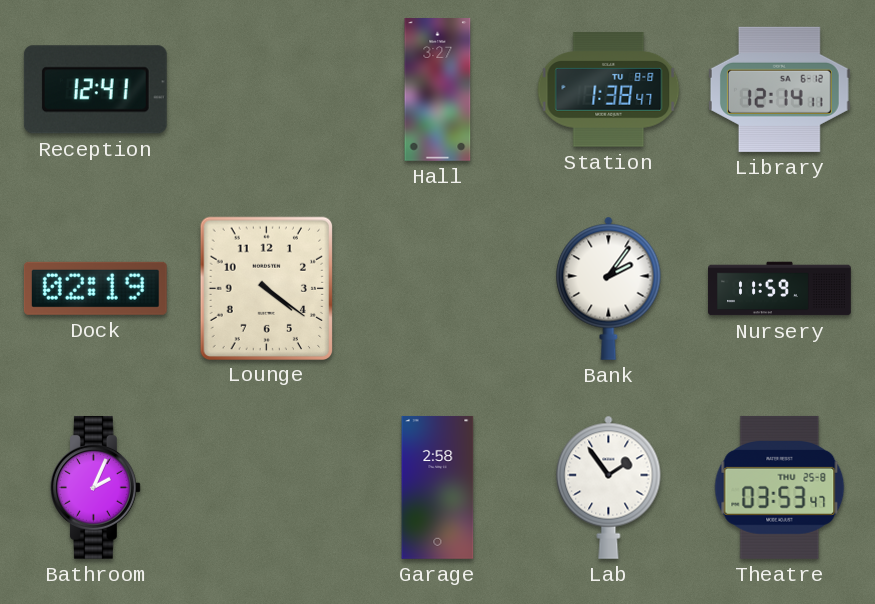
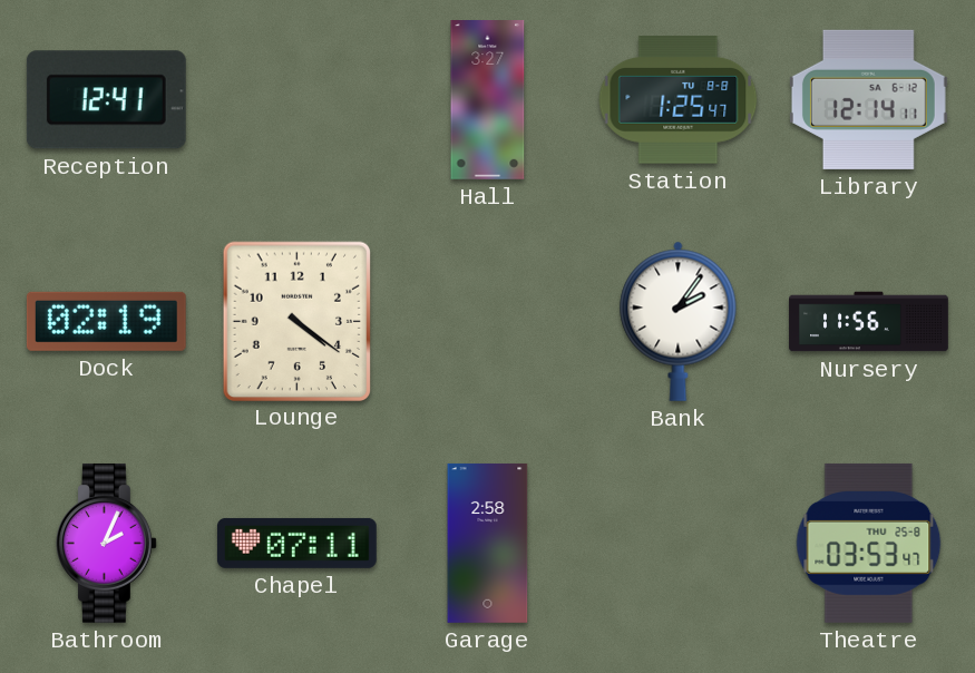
Station: 1:38 -> 1:25
Nursery: 11:59 -> 11:56
Chapel: none -> 07:11
Lab: 1:54 -> none
